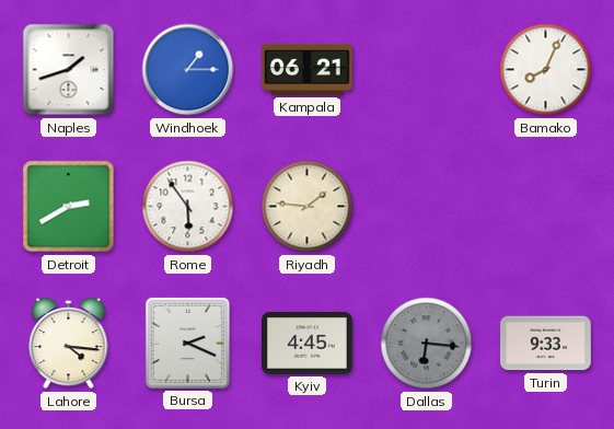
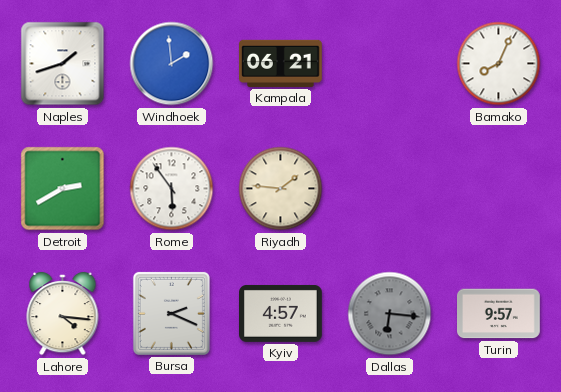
Windhoek: 1:15 -> 1:59
Kyiv: 4:45 -> 4:57
Turin: 9:33 -> 9:57
